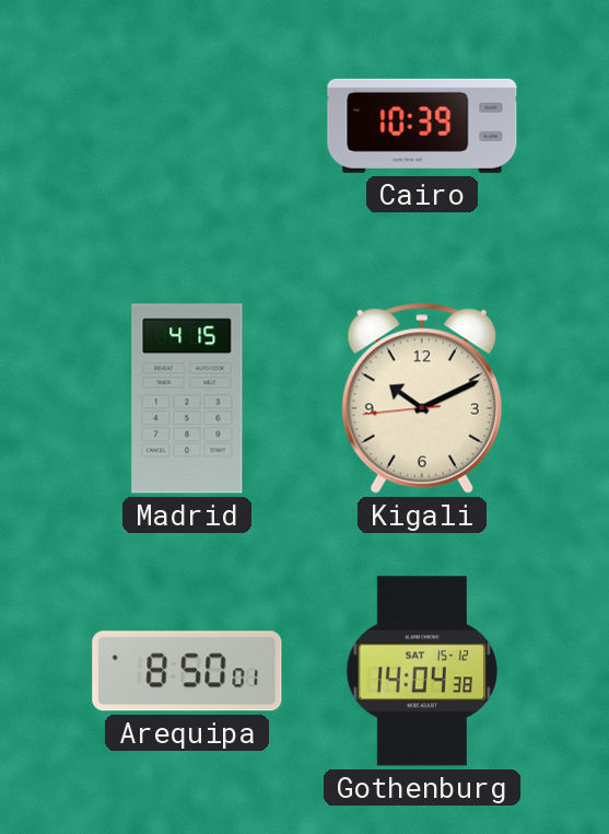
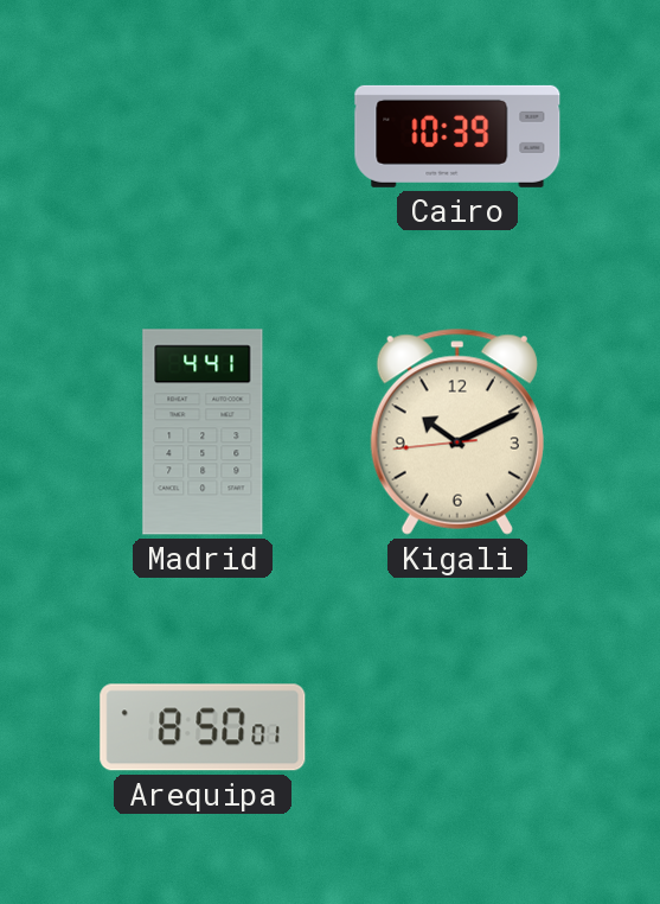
Madrid: 4:15 -> 4:41
Gothenburg: 14:04 -> none
